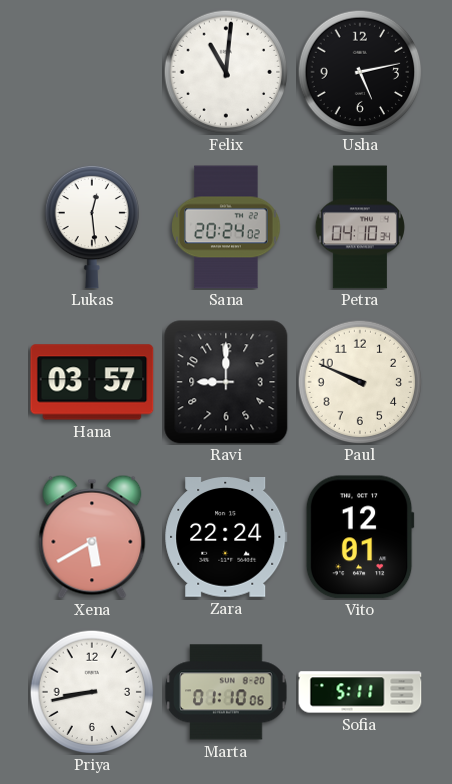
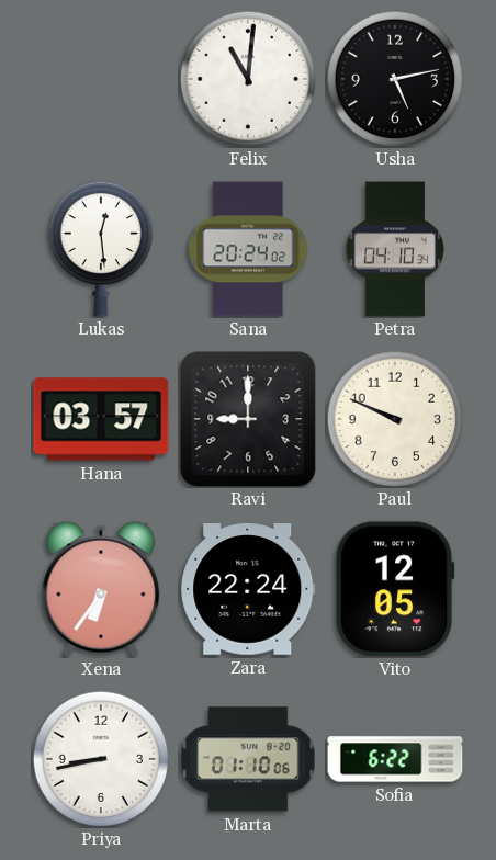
Xena: 5:40 -> 6:36
Vito: 12:01 -> 12:05
Sofia: 5:11 -> 6:22
